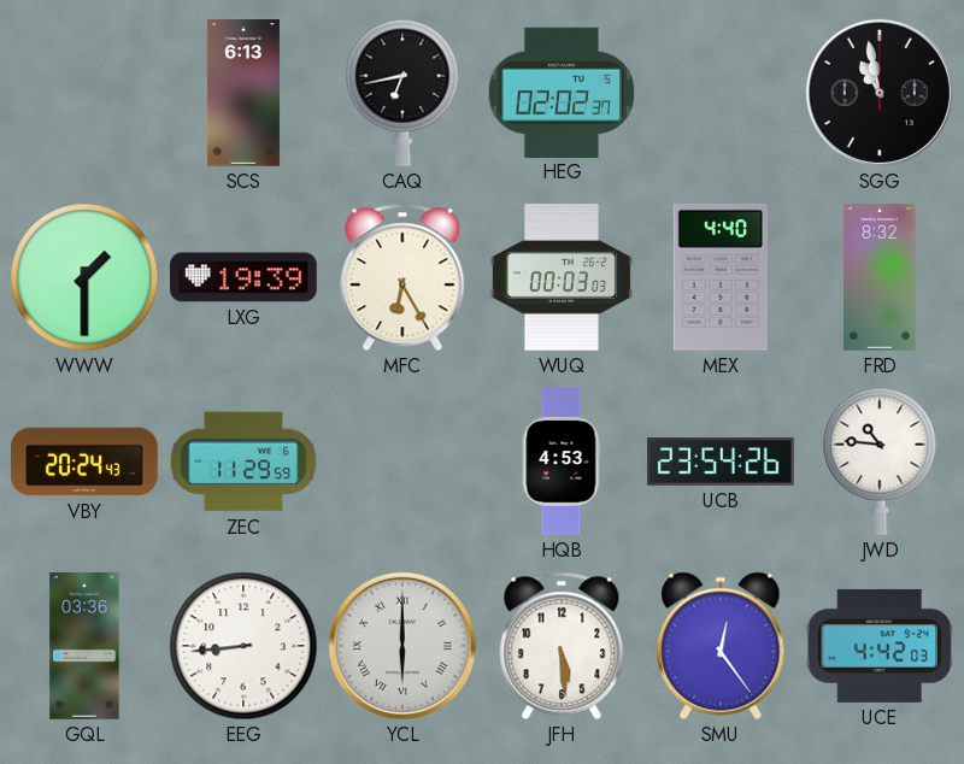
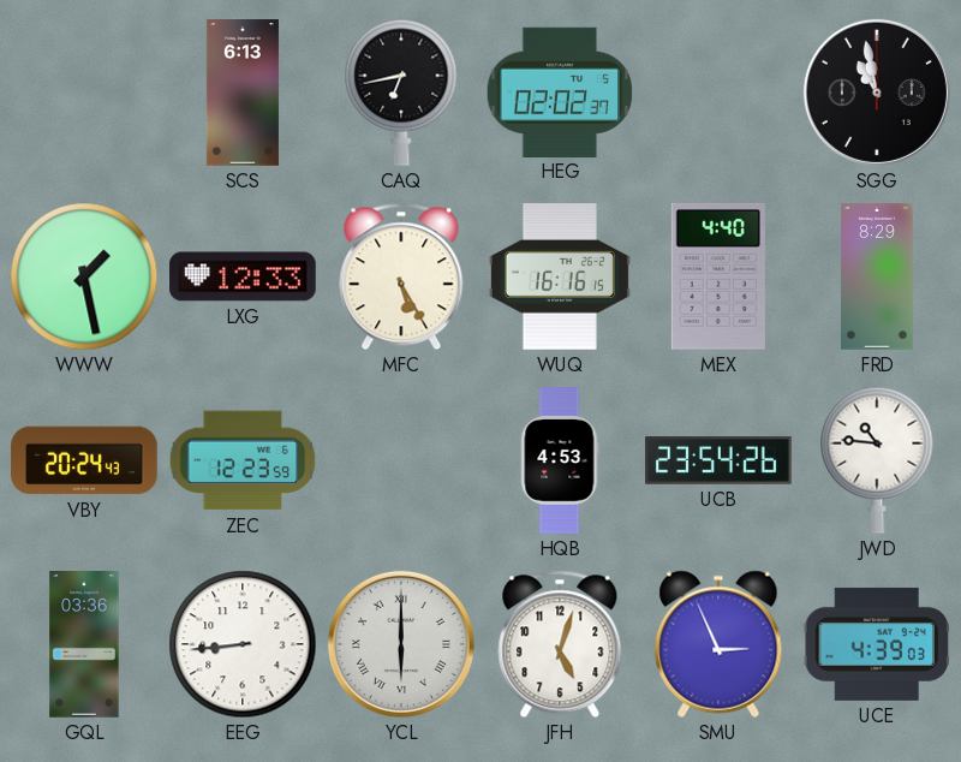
WWW: 1:30 -> 1:28
LXG: 19:39 -> 12:33
MFC: 6:25 -> 5:25
WUQ: 00:03 -> 16:16
FRD: 8:32 -> 8:29
ZEC: 11:29 -> 12:23
JFH: 5:29 -> 5:03
SMU: 12:24 -> 2:56
UCE: 4:42 -> 4:39
